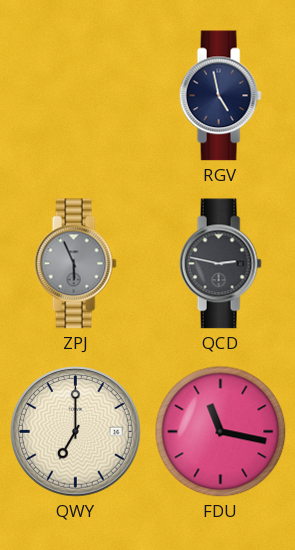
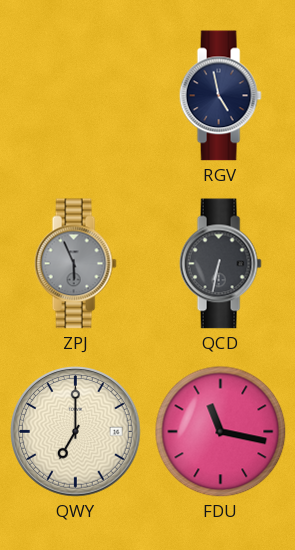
QCD: 2:47 -> 6:32
